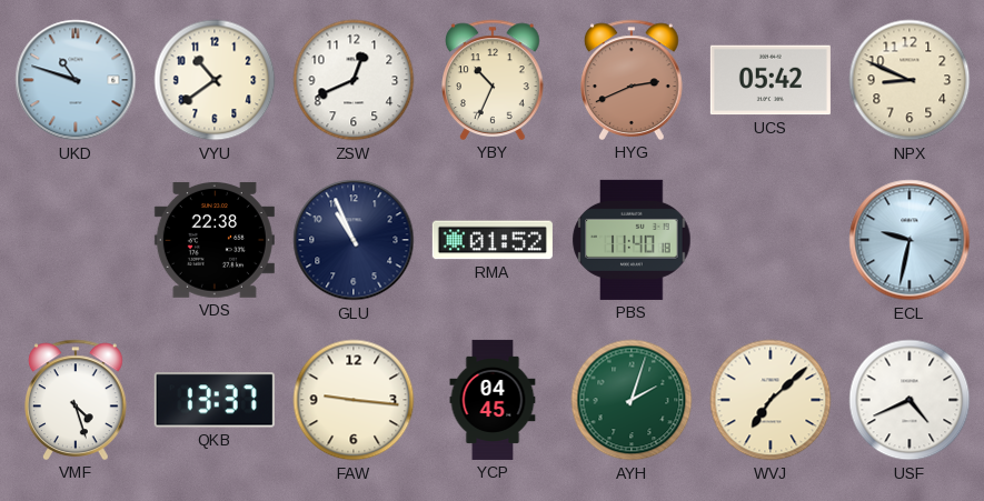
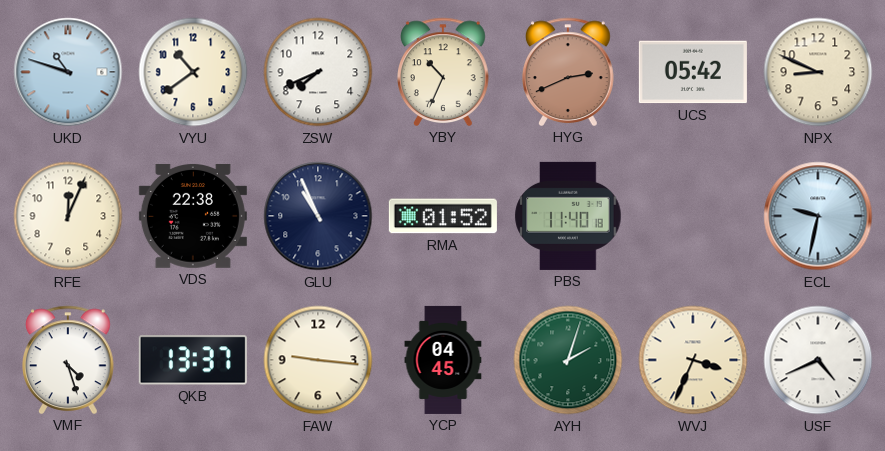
ZSW: 12:41 -> 7:41
RFE: none -> 12:04
WVJ: 7:08 -> 3:34
